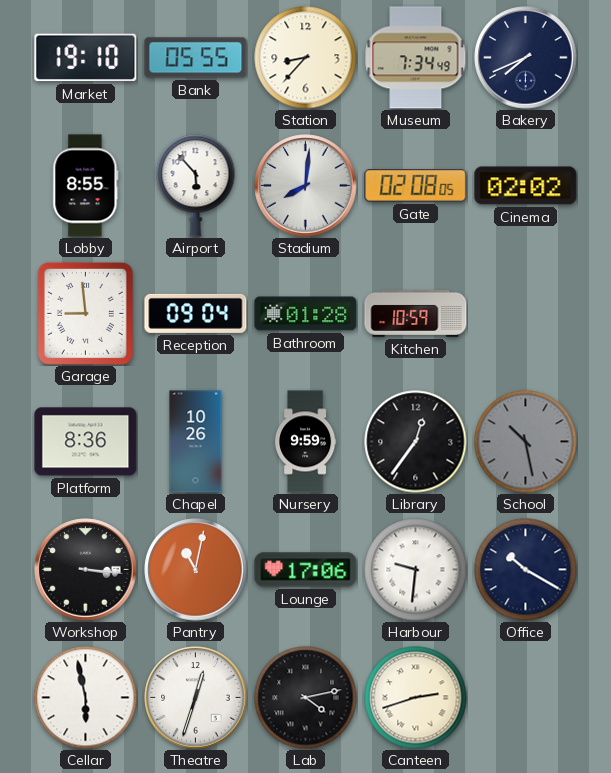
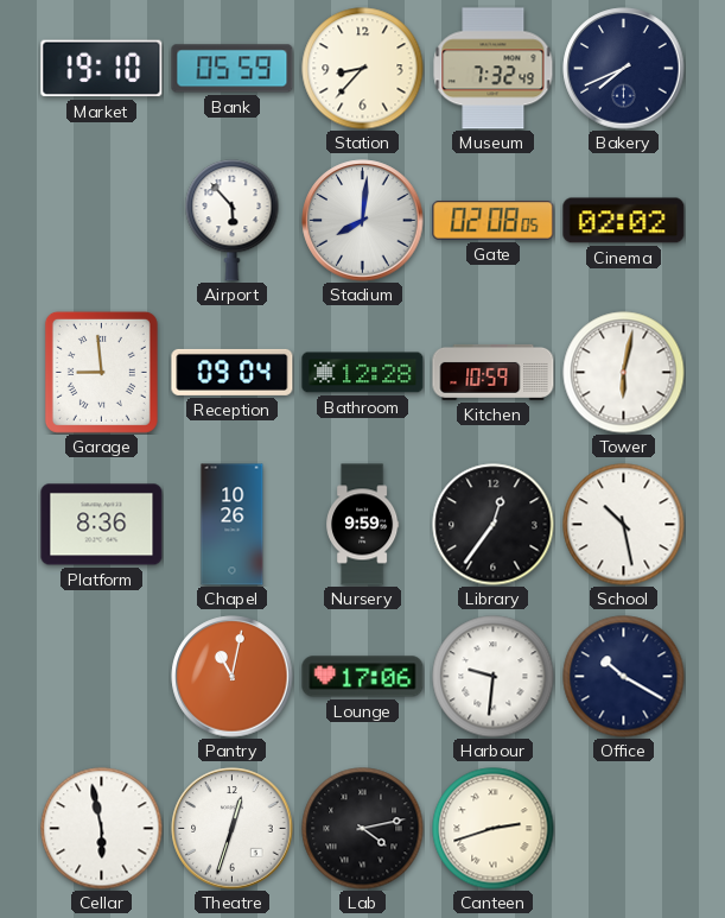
Bank: 05:55 -> 05:59
Museum: 7:34 -> 7:32
Lobby: 8:55 -> none
Bathroom: 01:28 -> 12:28
Tower: none -> 6:02
School dial: grey -> white
Workshop: 3:16 -> none
